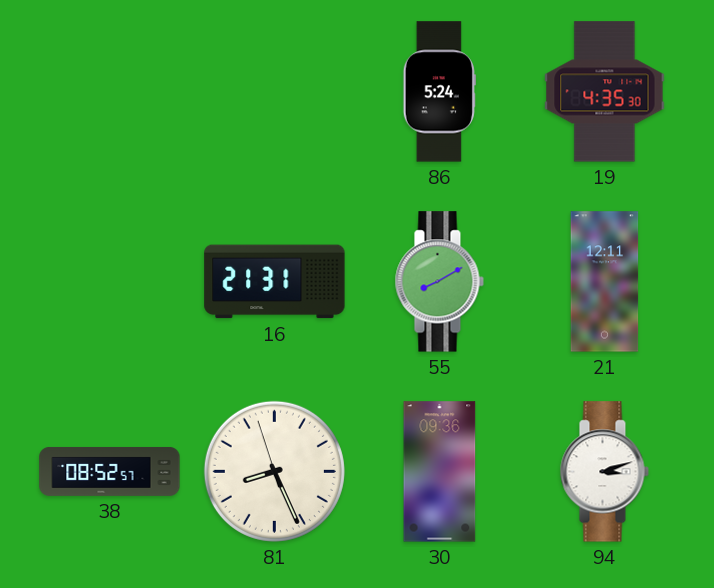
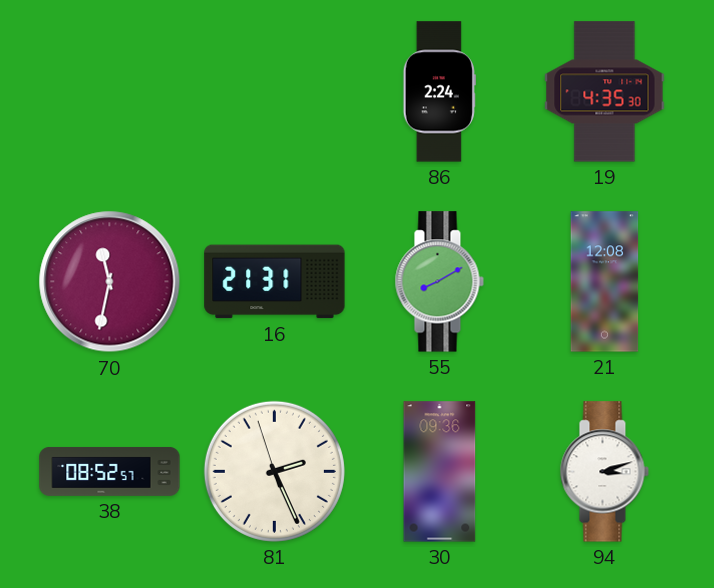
86: 5:24 -> 2:24
70: none -> 11:32
21: 12:11 -> 12:08
81: 8:25 -> 2:25
